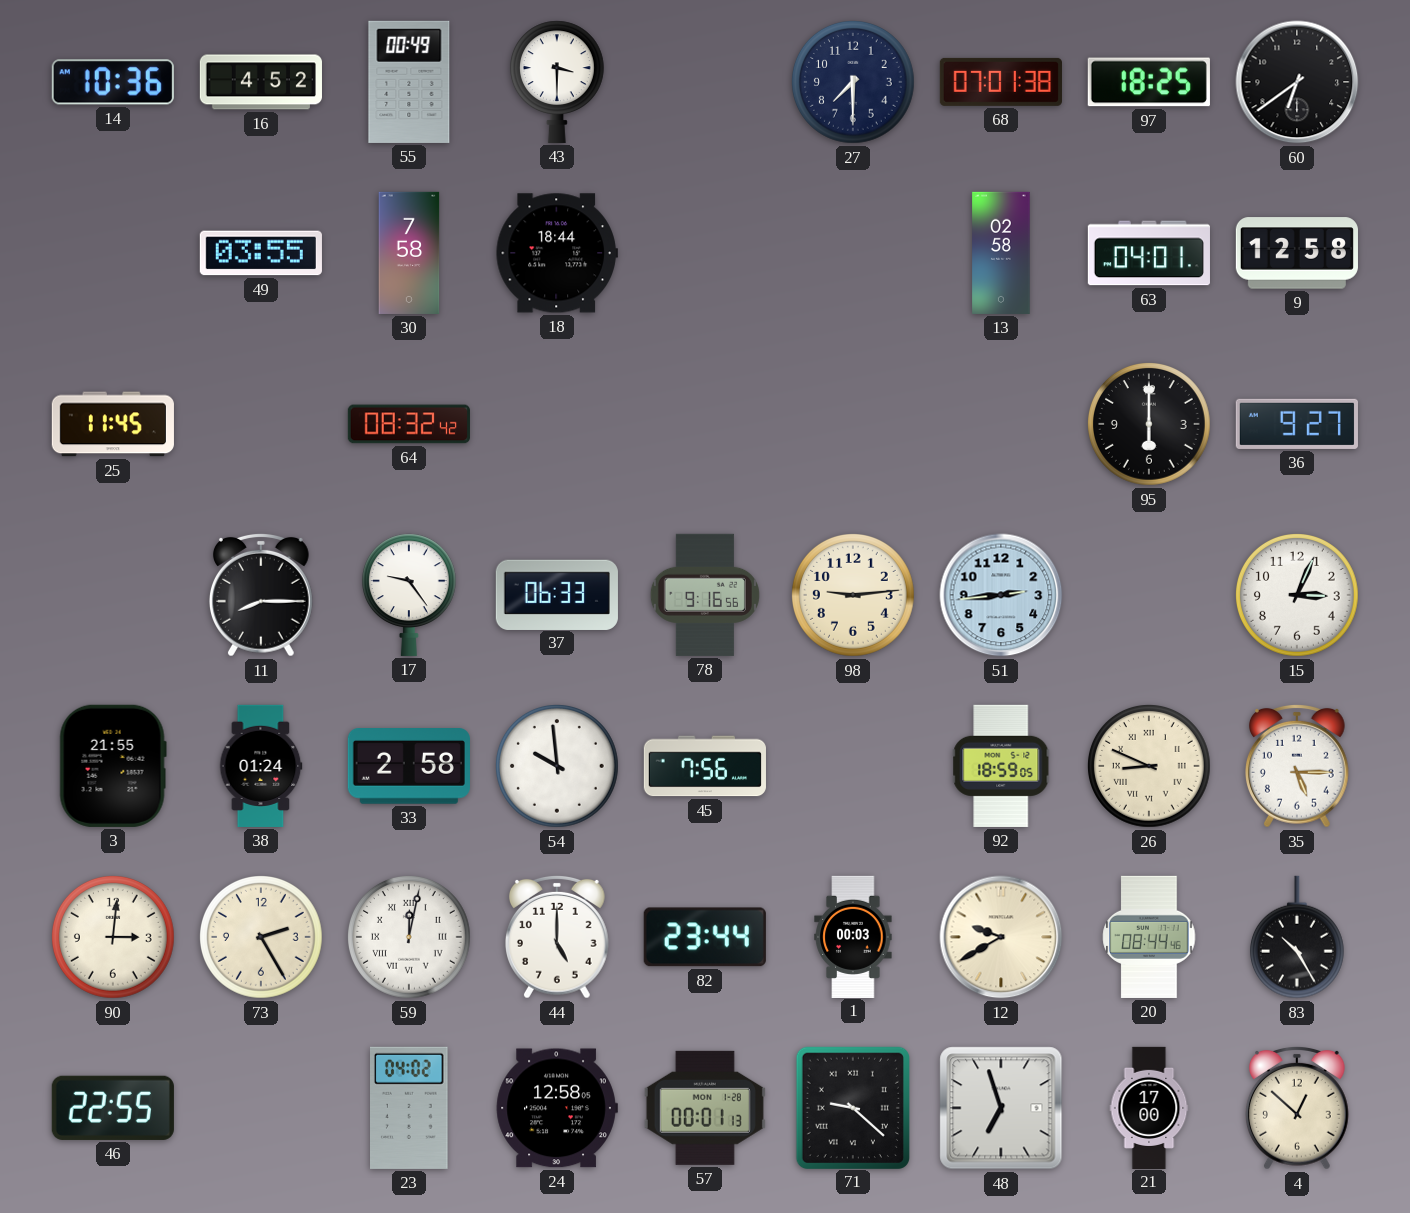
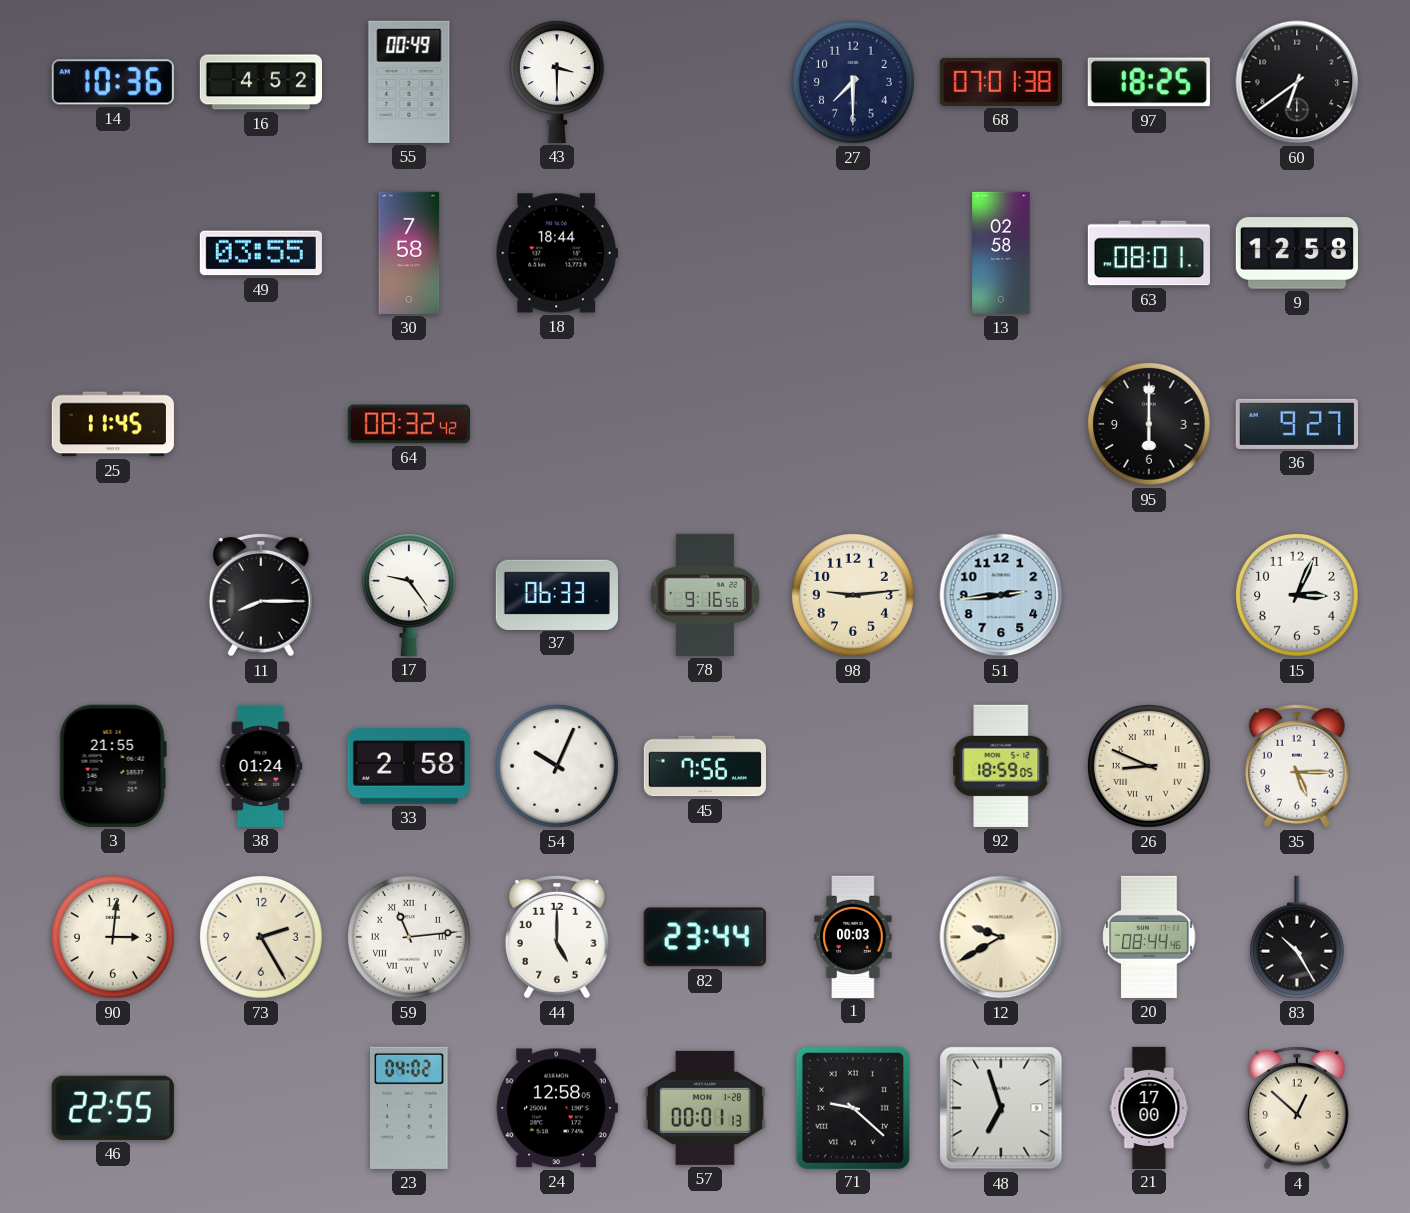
63: 04:01 -> 08:01
54: 9:59 -> 10:04
59: 12:02 -> 11:14
